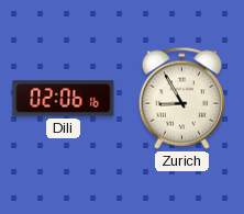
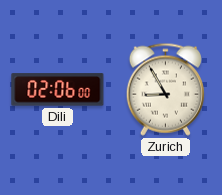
Dili: 02:06:16 -> 02:06:00
